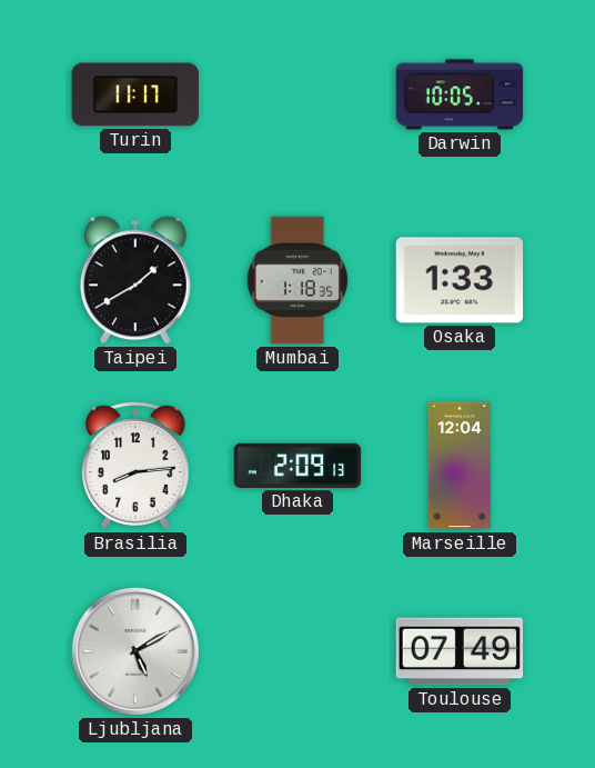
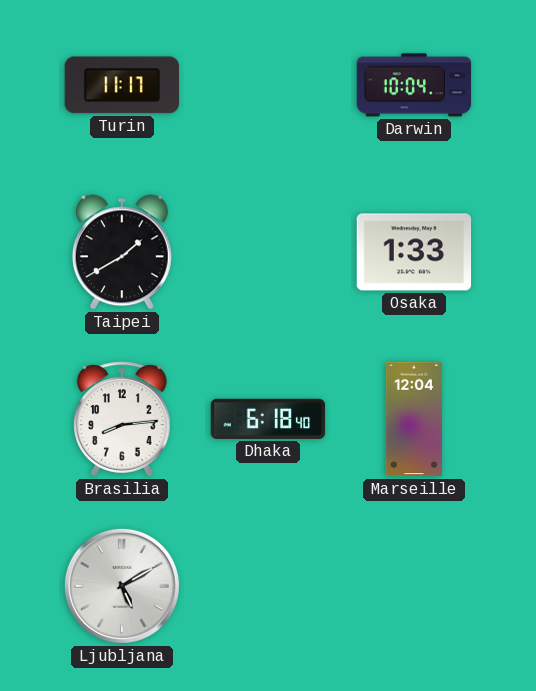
Darwin: 10:05 -> 10:04
Mumbai: 1:18 -> none
Dhaka: 2:09 -> 6:18
Toulouse: 07:49 -> none
